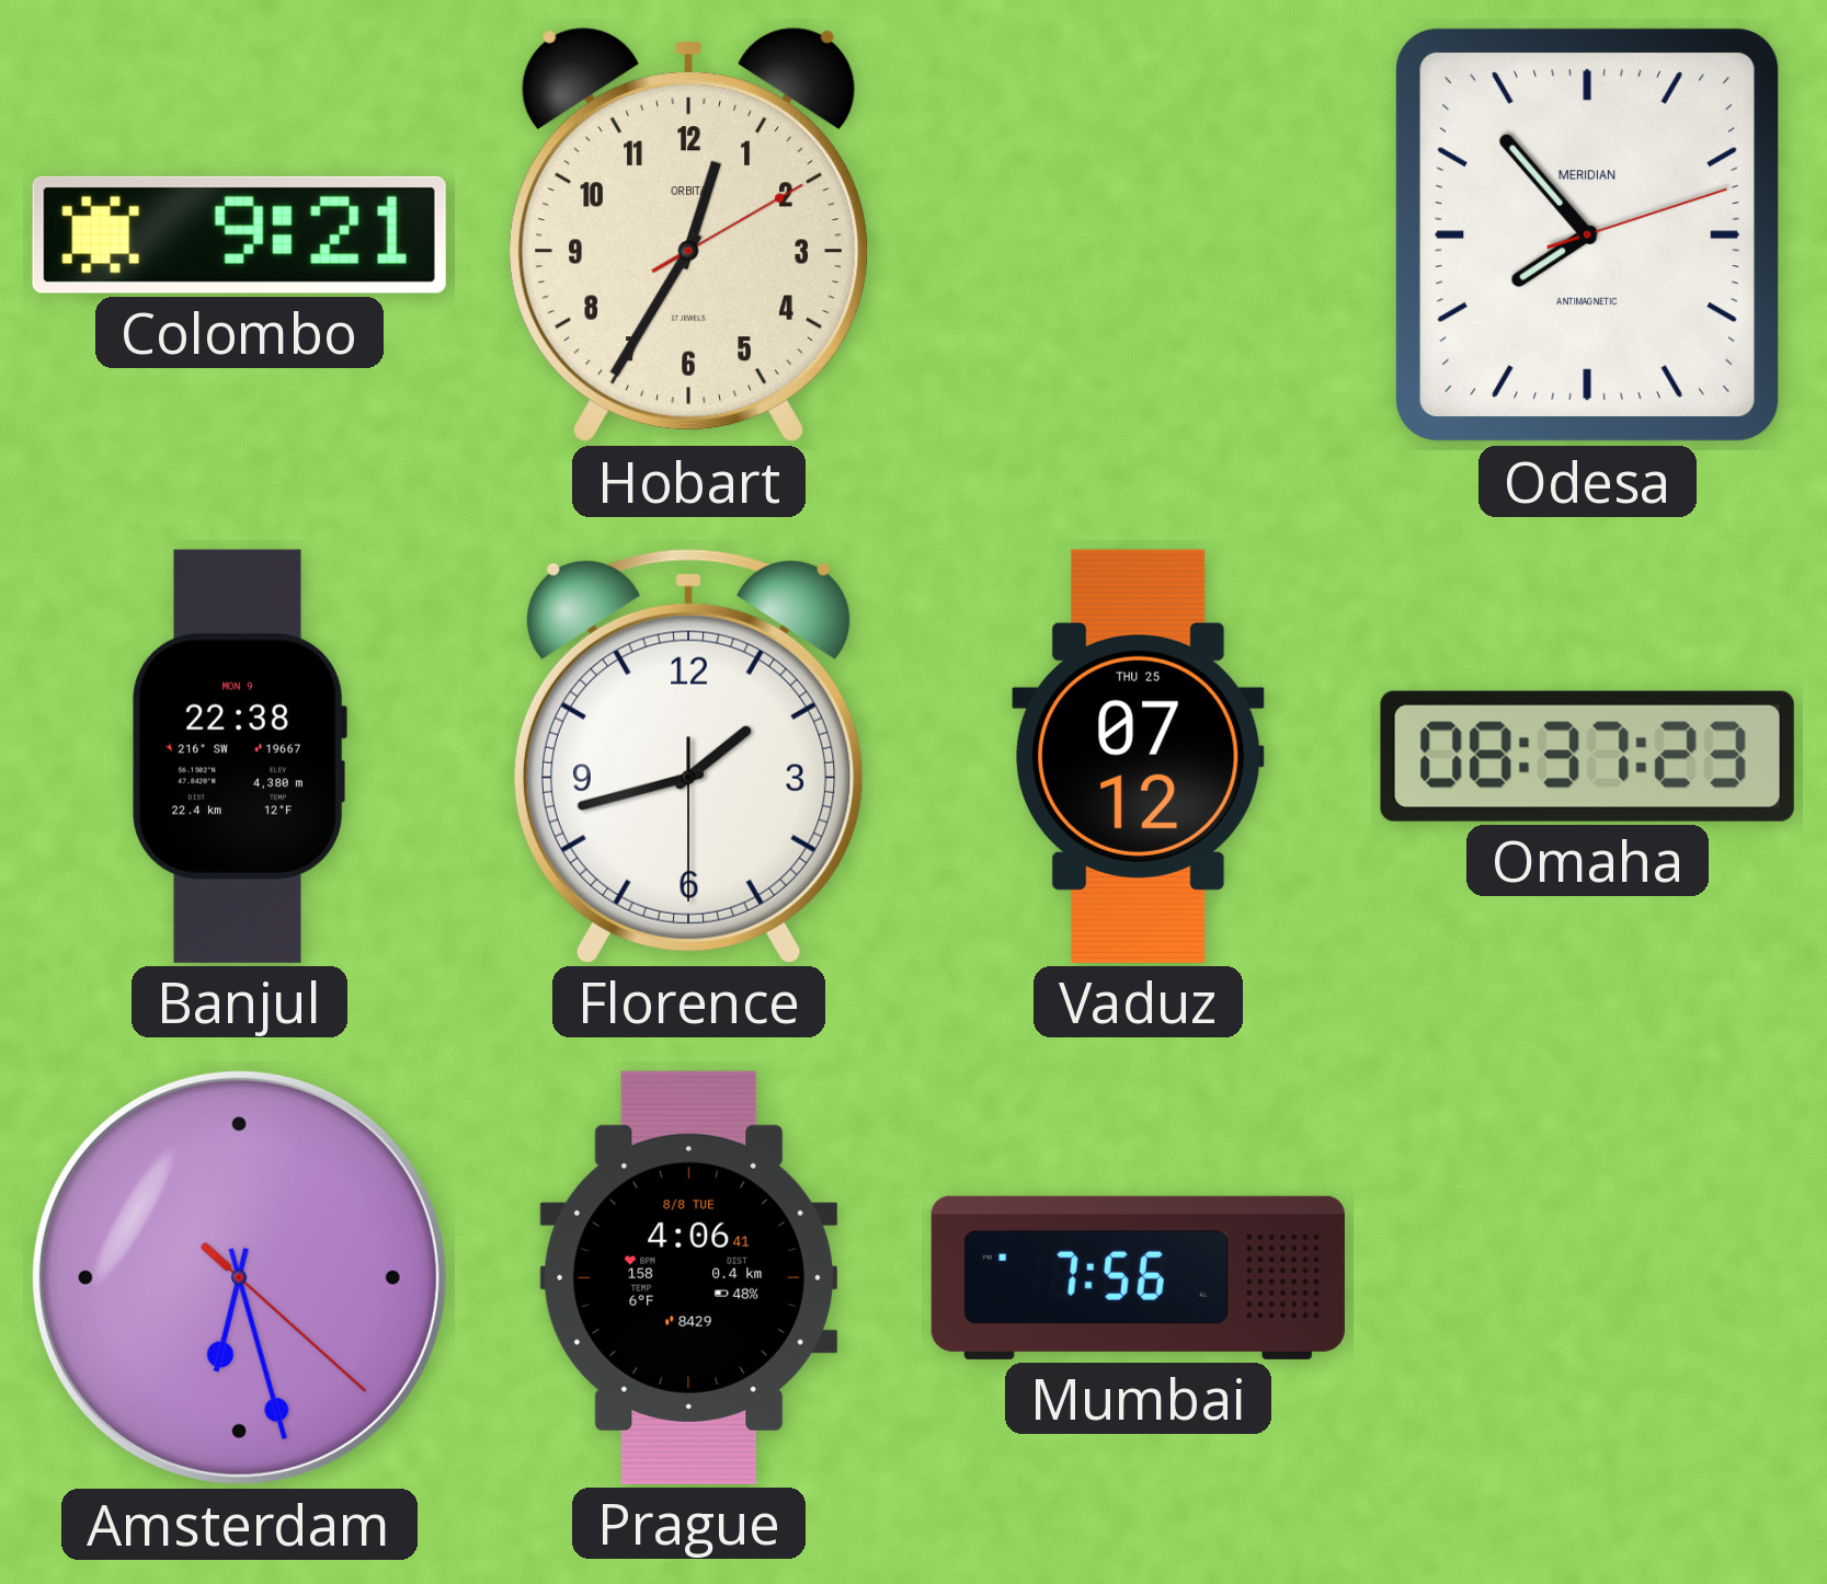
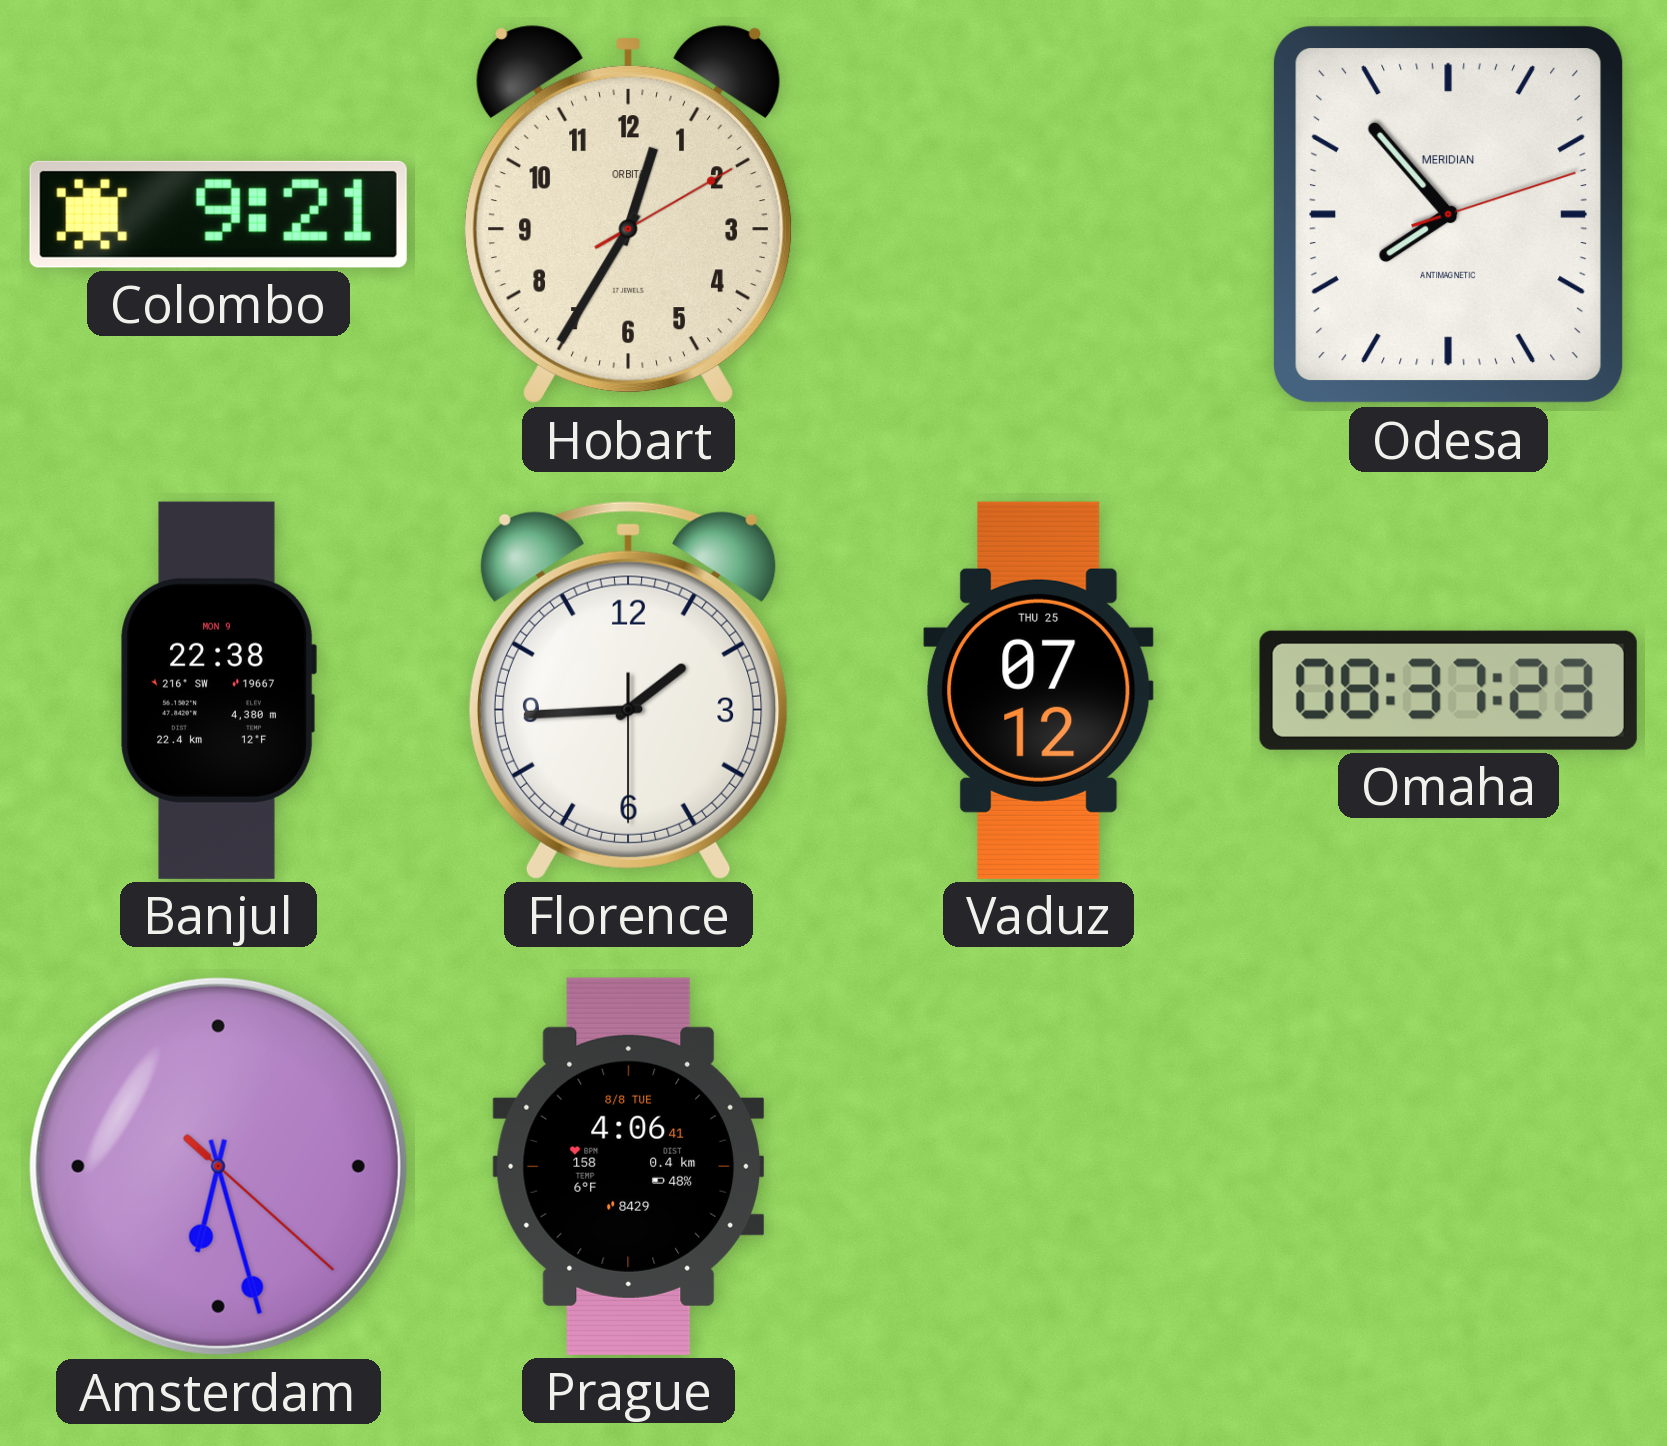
Florence: 1:42 -> 1:44
Mumbai: 7:56 -> none
